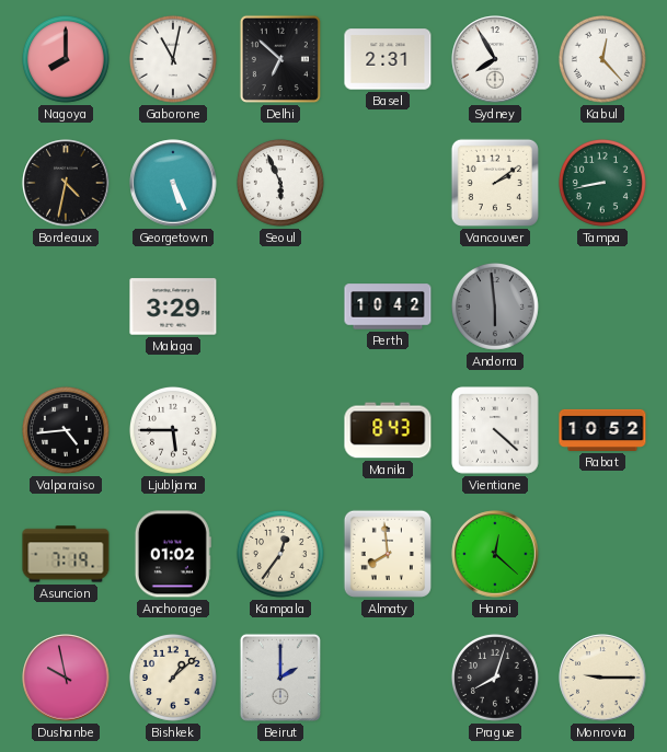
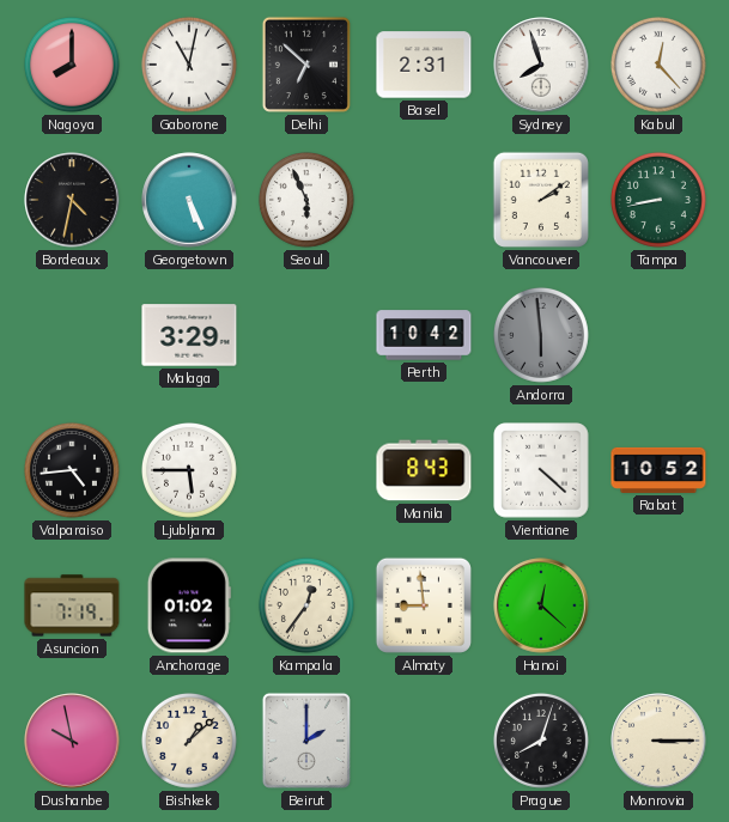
Sydney: 7:55 -> 7:57
Almaty: 7:59 -> 8:59
Monrovia: 9:15 -> 3:15
